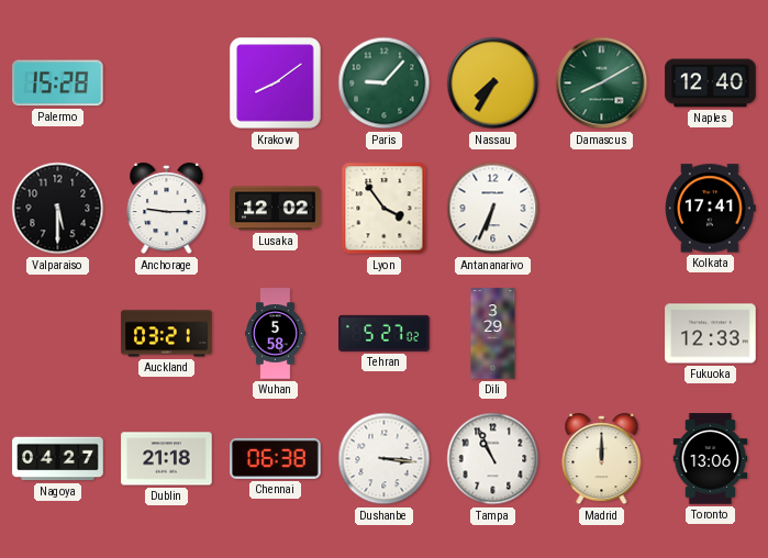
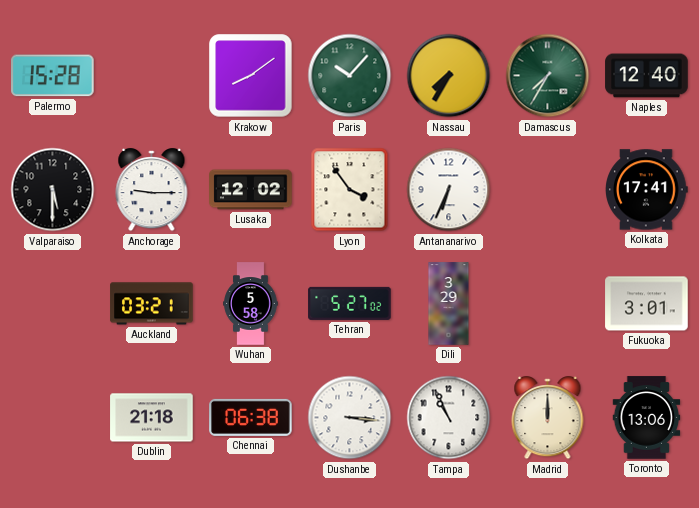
Paris: 9:07 -> 10:07
Damascus: 8:10 -> 7:35
Fukuoka: 12:33 -> 3:01
Nagoya: 04:27 -> none
